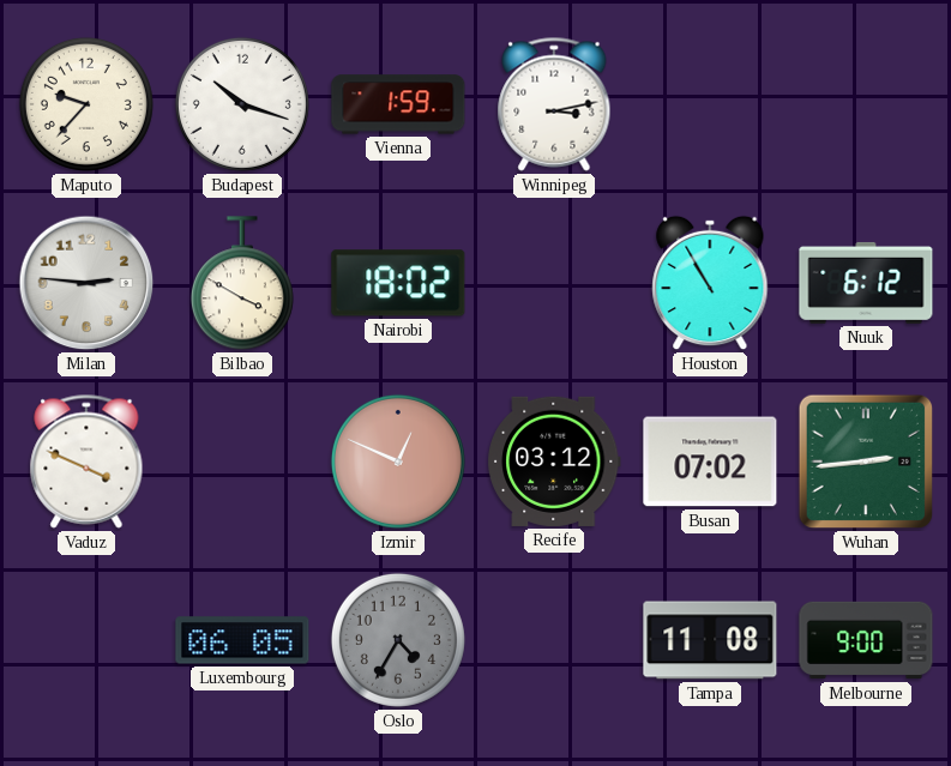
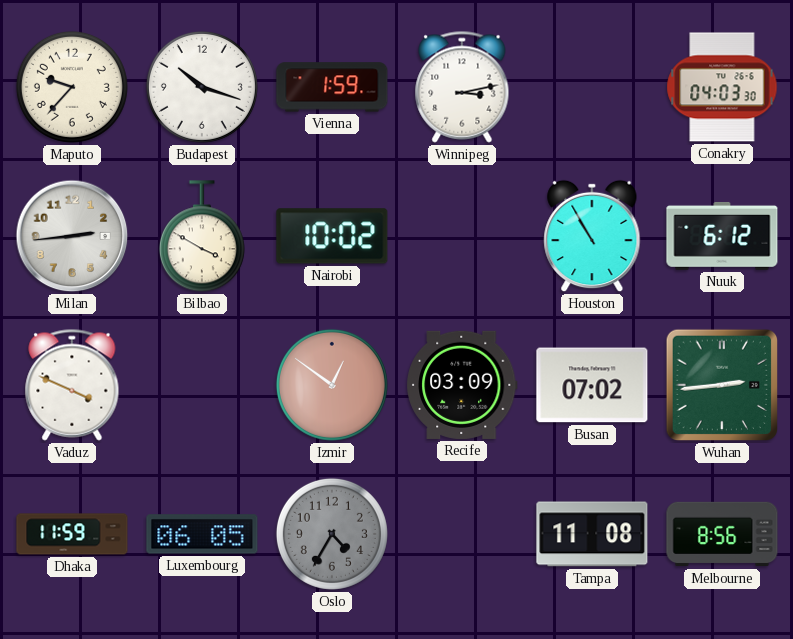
Conakry: none -> 04:03
Milan: 2:46 -> 2:44
Nairobi: 18:02 -> 10:02
Izmir: 12:49 -> 12:51
Recife: 03:12 -> 03:09
Dhaka: none -> 11:59
Melbourne: 9:00 -> 8:56
